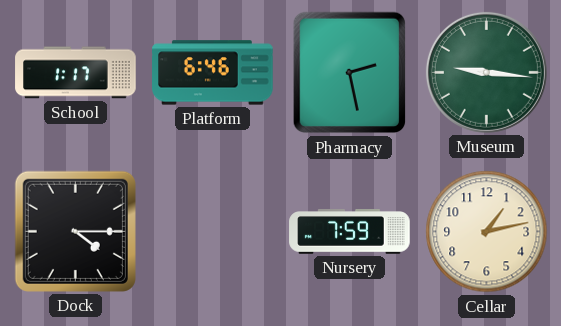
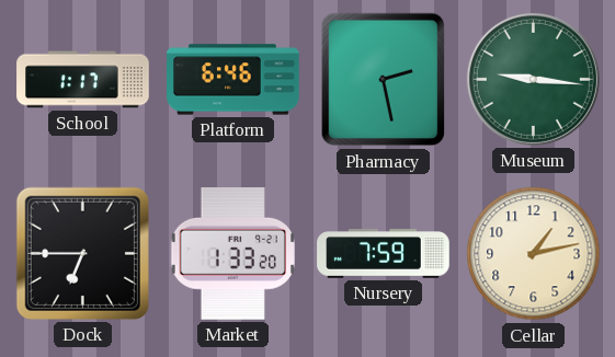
Dock: 4:15 -> 6:45
Market: none -> 1:33
